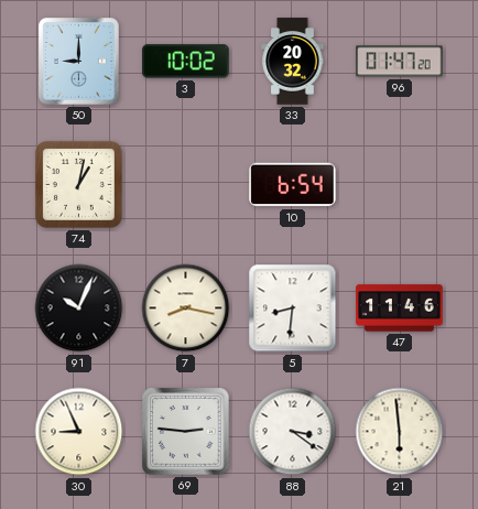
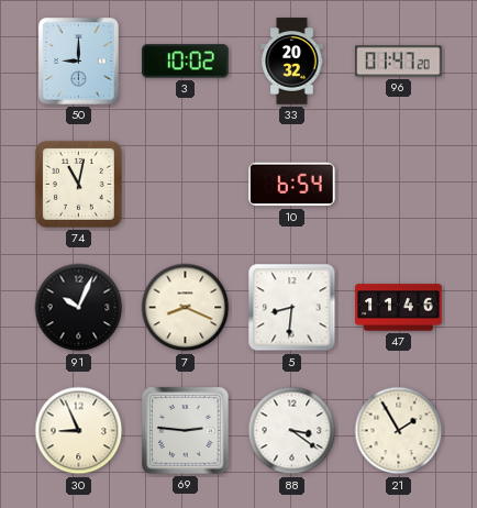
74: 1:02 -> 11:02
7: 8:17 -> 8:19
21: 5:59 -> 1:55
